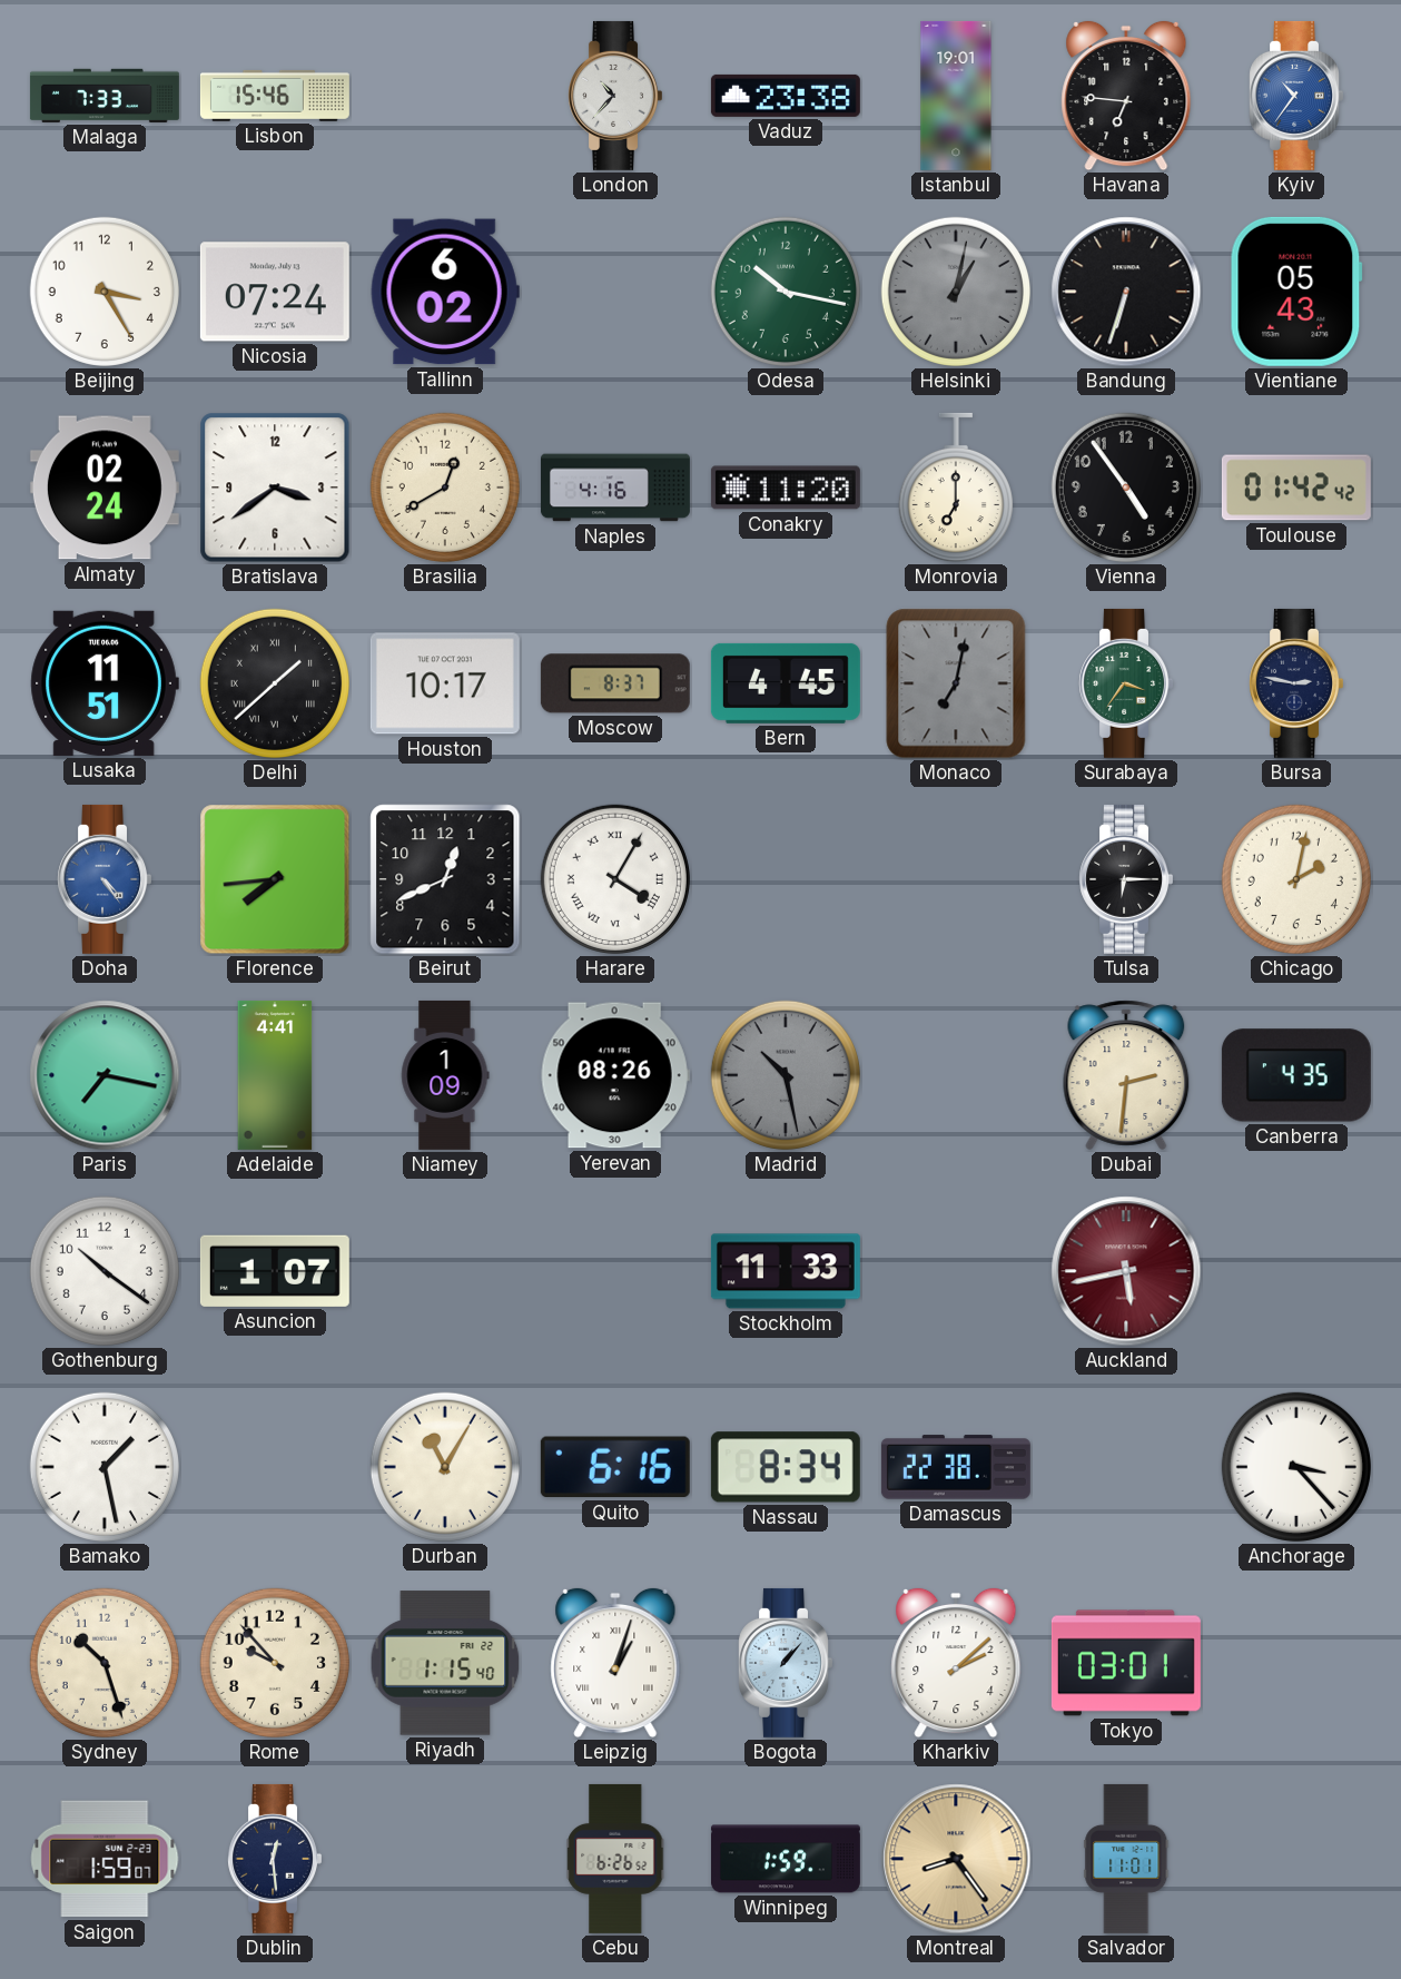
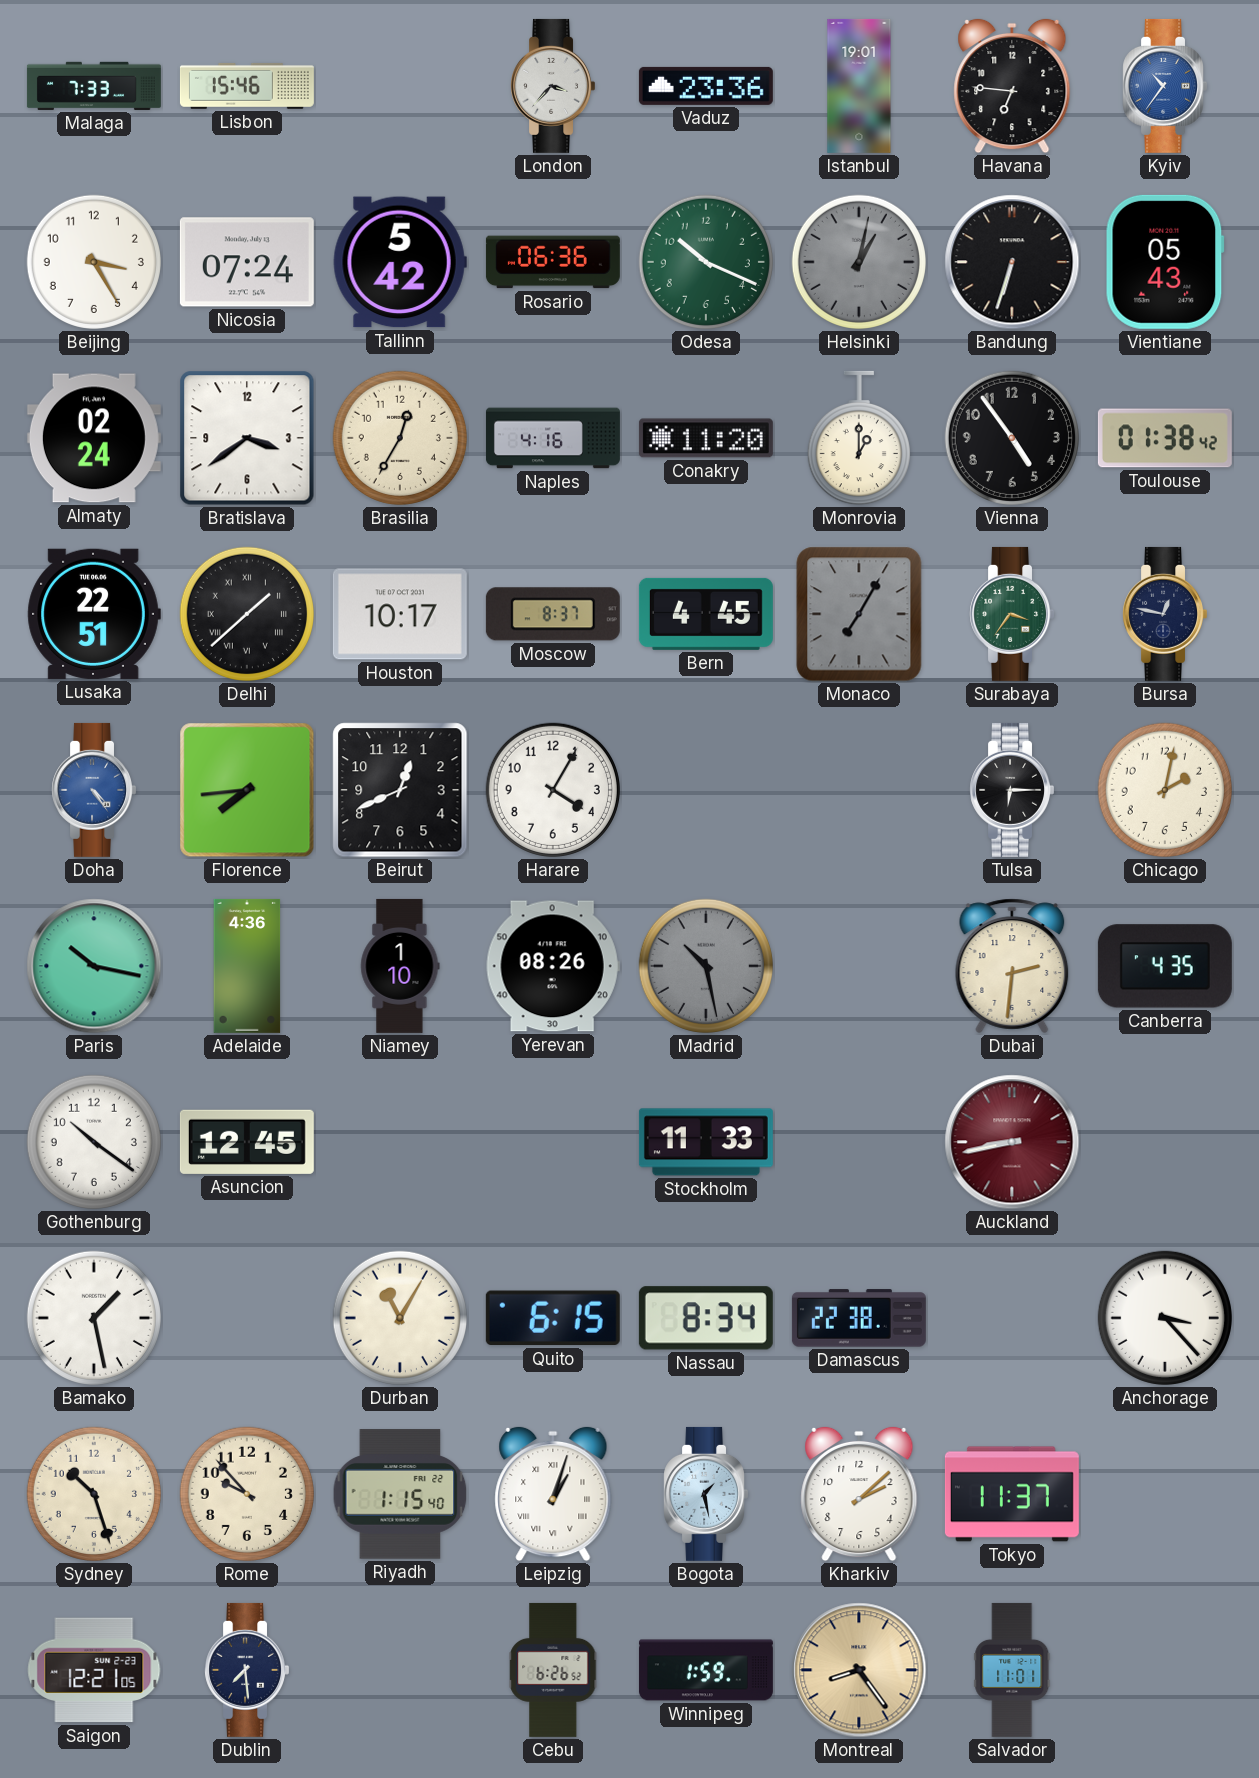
London: 10:37 -> 3:37
Vaduz: 23:38 -> 23:36
Tallinn: 6:02 -> 5:42
Rosario: none -> 06:36
Odesa: 10:17 -> 10:19
Brasilia: 12:40 -> 12:35
Monrovia: 7:00 -> 1:00
Toulouse: 01:42 -> 01:38
Lusaka: 11:51 -> 22:51
Monaco: 7:02 -> 7:05
Bursa: 2:47 -> 12:47
Harare numerals: Roman -> Arabic
Paris: 7:17 -> 10:17
Adelaide: 4:41 -> 4:36
Niamey: 1:09 -> 1:10
Asuncion: 1:07 -> 12:45
Auckland: 5:43 -> 8:43
Quito: 6:16 -> 6:15
Bogota: 1:07 -> 1:28
Tokyo: 03:01 -> 11:37
Saigon: 1:59 -> 12:21
Dublin: 12:29 -> 7:29
